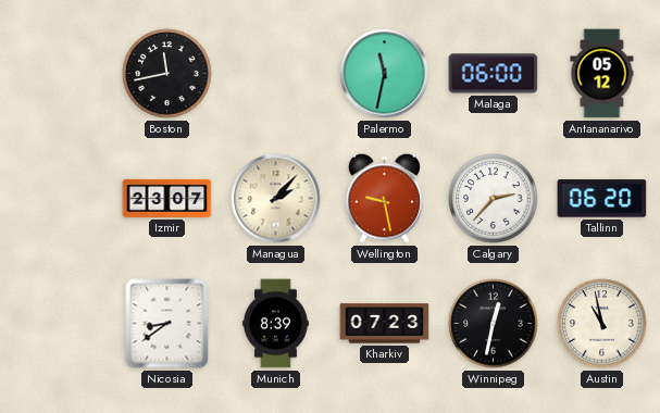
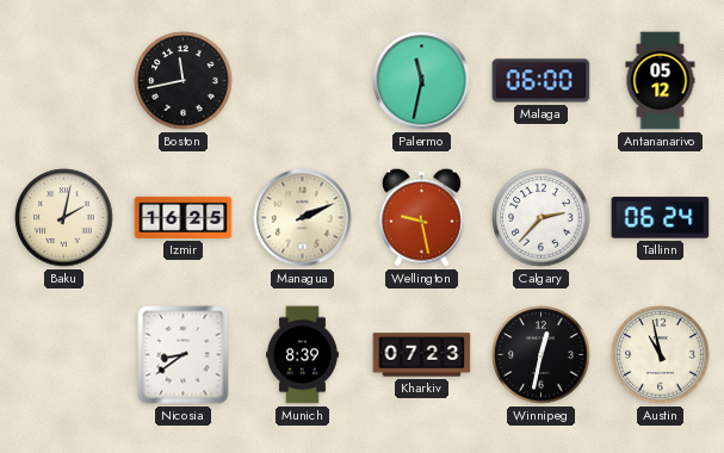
Baku: none -> 2:02
Izmir: 23:07 -> 16:25
Managua: 2:07 -> 2:11
Tallinn: 06:20 -> 06:24
